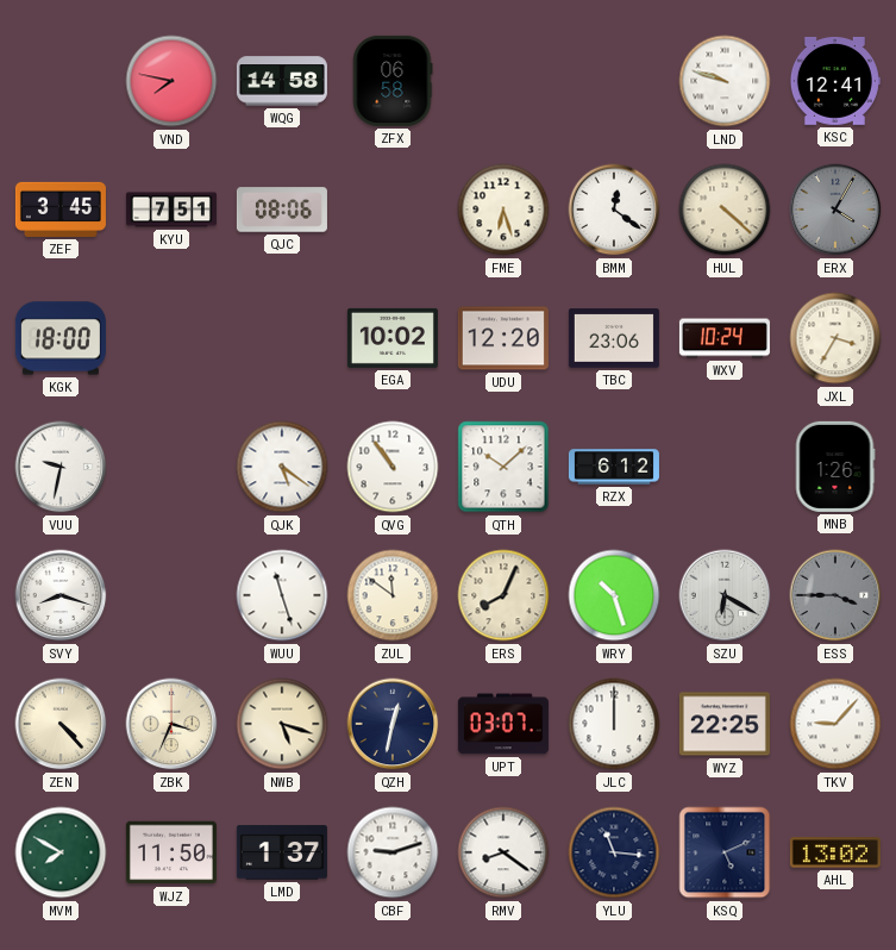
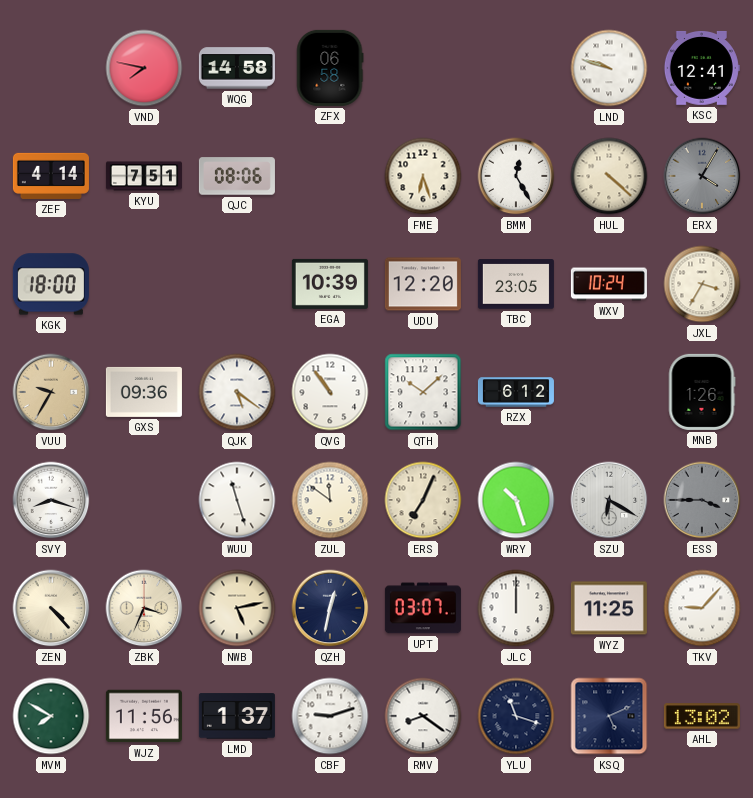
ZEF: 3:45 -> 4:14
BMM: 12:21 -> 12:25
EGA: 10:02 -> 10:39
TBC: 23:06 -> 23:05
VUU: 9:32 -> 9:35
VUU dial: white -> champagne
GXS: none -> 09:36
ERS: 8:04 -> 7:04
NWB: 5:18 -> 5:13
WYZ: 22:25 -> 11:25
WJZ: 11:50 -> 11:56
YLU: 11:16 -> 11:18
